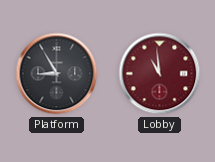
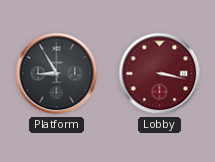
Lobby: 10:59 -> 3:17
